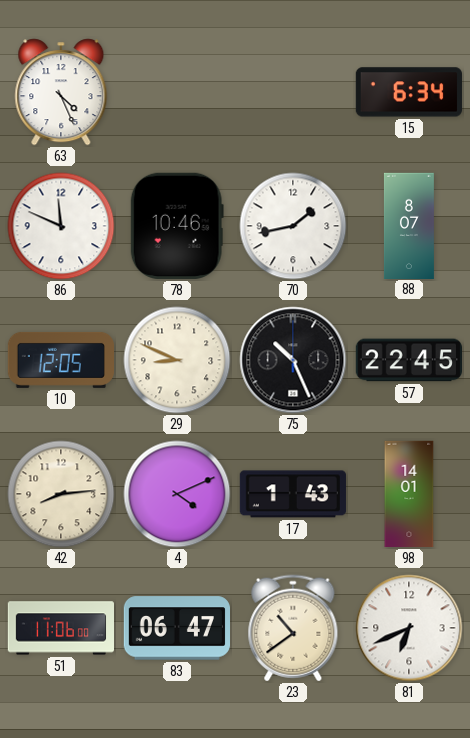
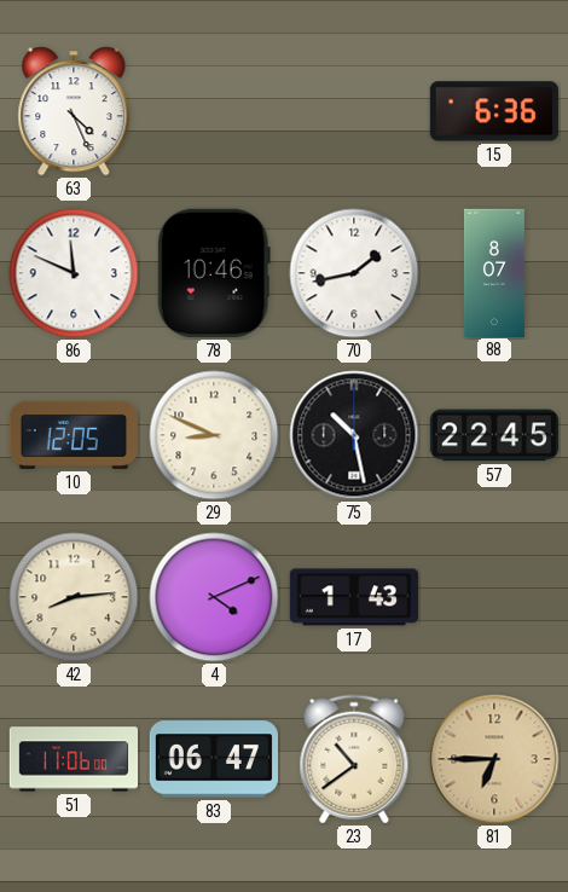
15: 6:34 -> 6:36
75: 10:26 -> 10:28
98: 14:01 -> none
81: 6:41 -> 6:45
81 dial: white -> champagne
